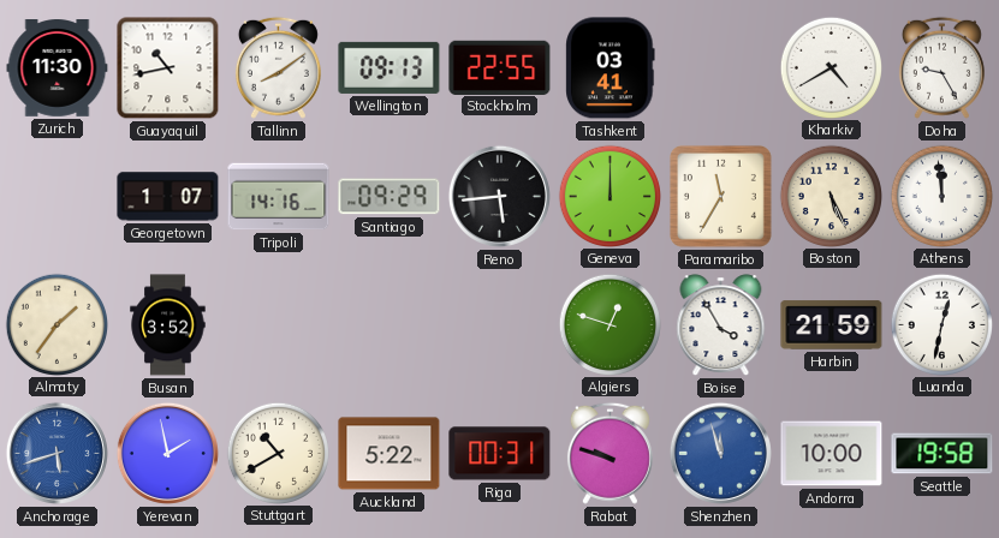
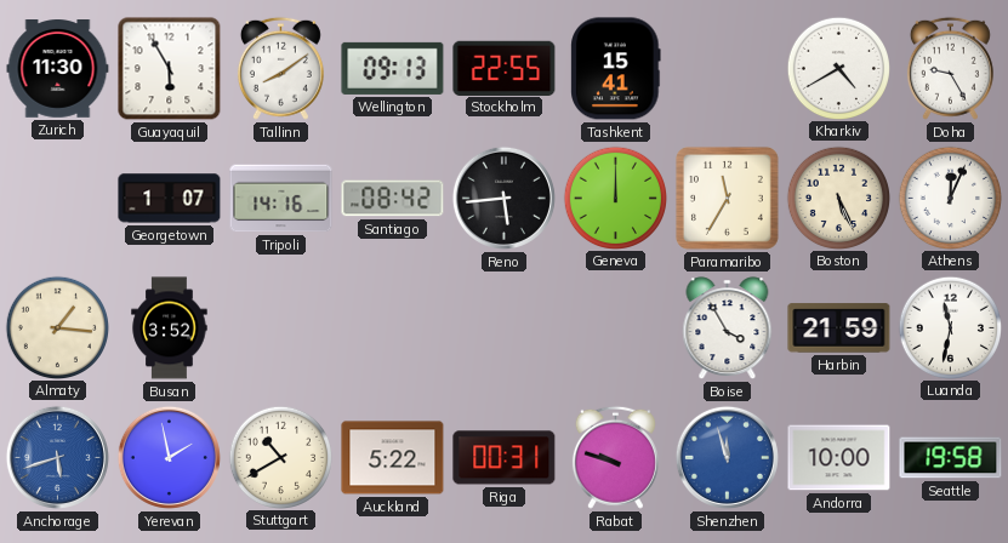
Guayaquil: 10:43 -> 5:55
Tashkent: 03:41 -> 15:41
Santiago: 09:29 -> 08:42
Athens: 11:59 -> 12:04
Almaty: 1:36 -> 1:16
Algiers: 12:48 -> none
Luanda: 12:32 -> 11:32
